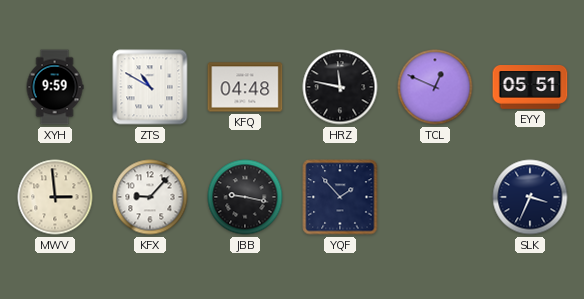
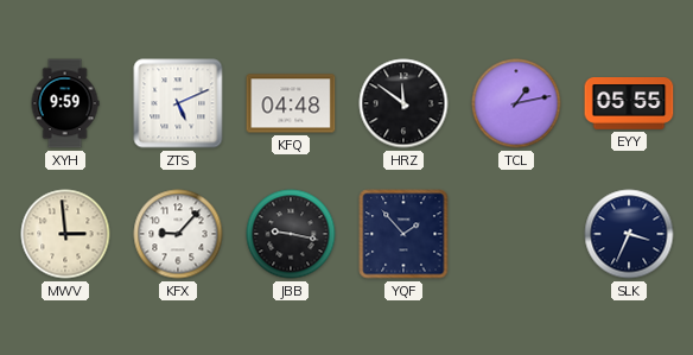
ZTS: 10:50 -> 5:11
HRZ: 11:47 -> 11:51
TCL: 12:49 -> 1:13
EYY: 05:51 -> 05:55
